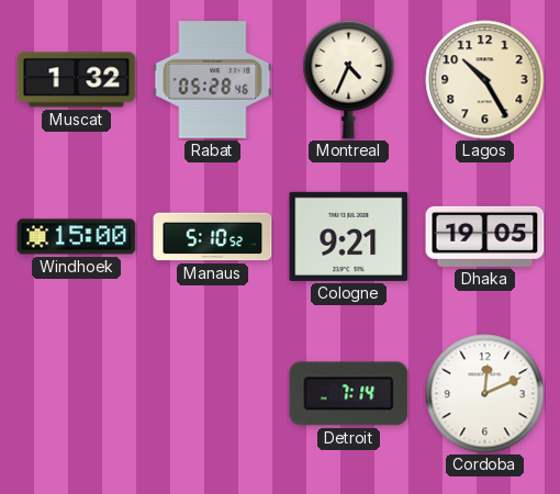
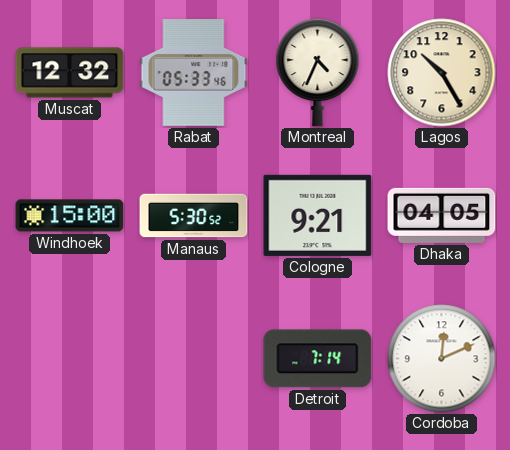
Muscat: 1:32 -> 12:32
Rabat: 05:28 -> 05:33
Manaus: 5:10 -> 5:30
Dhaka: 19:05 -> 04:05
